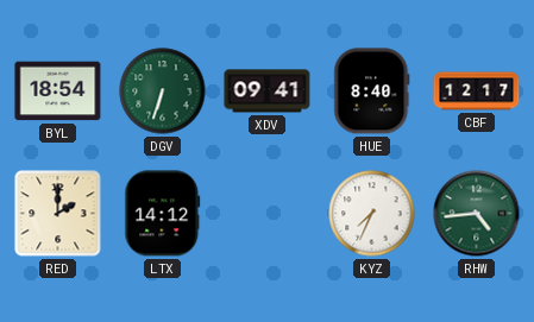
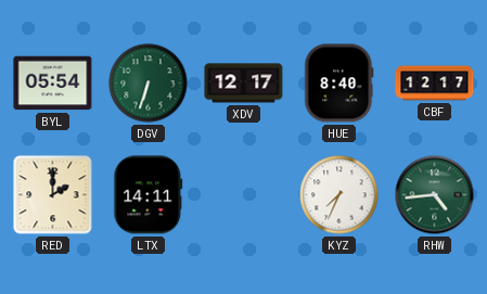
BYL: 18:54 -> 05:54
XDV: 09:41 -> 12:17
LTX: 14:12 -> 14:11
